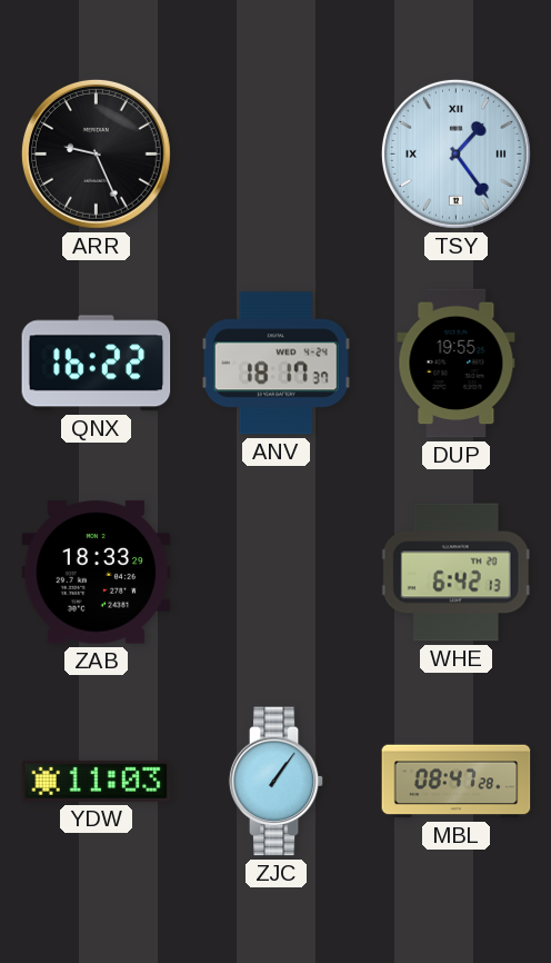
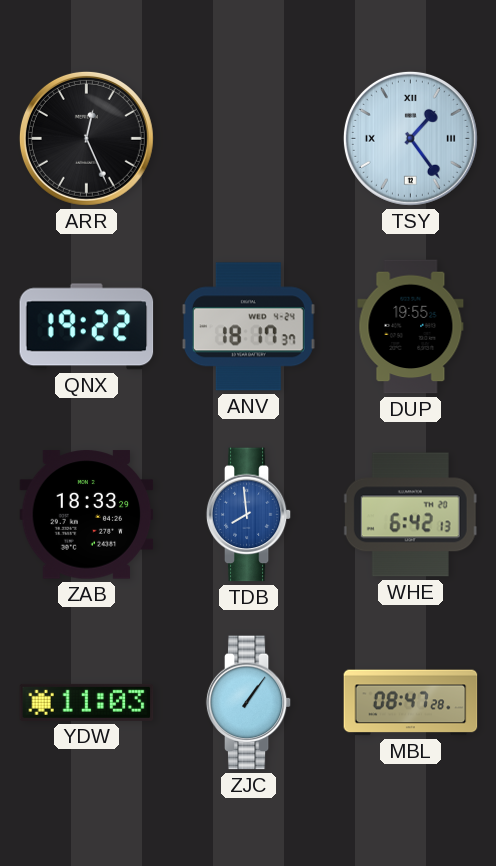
ARR: 9:26 -> 12:26
QNX: 16:22 -> 19:22
TDB: none -> 7:59
